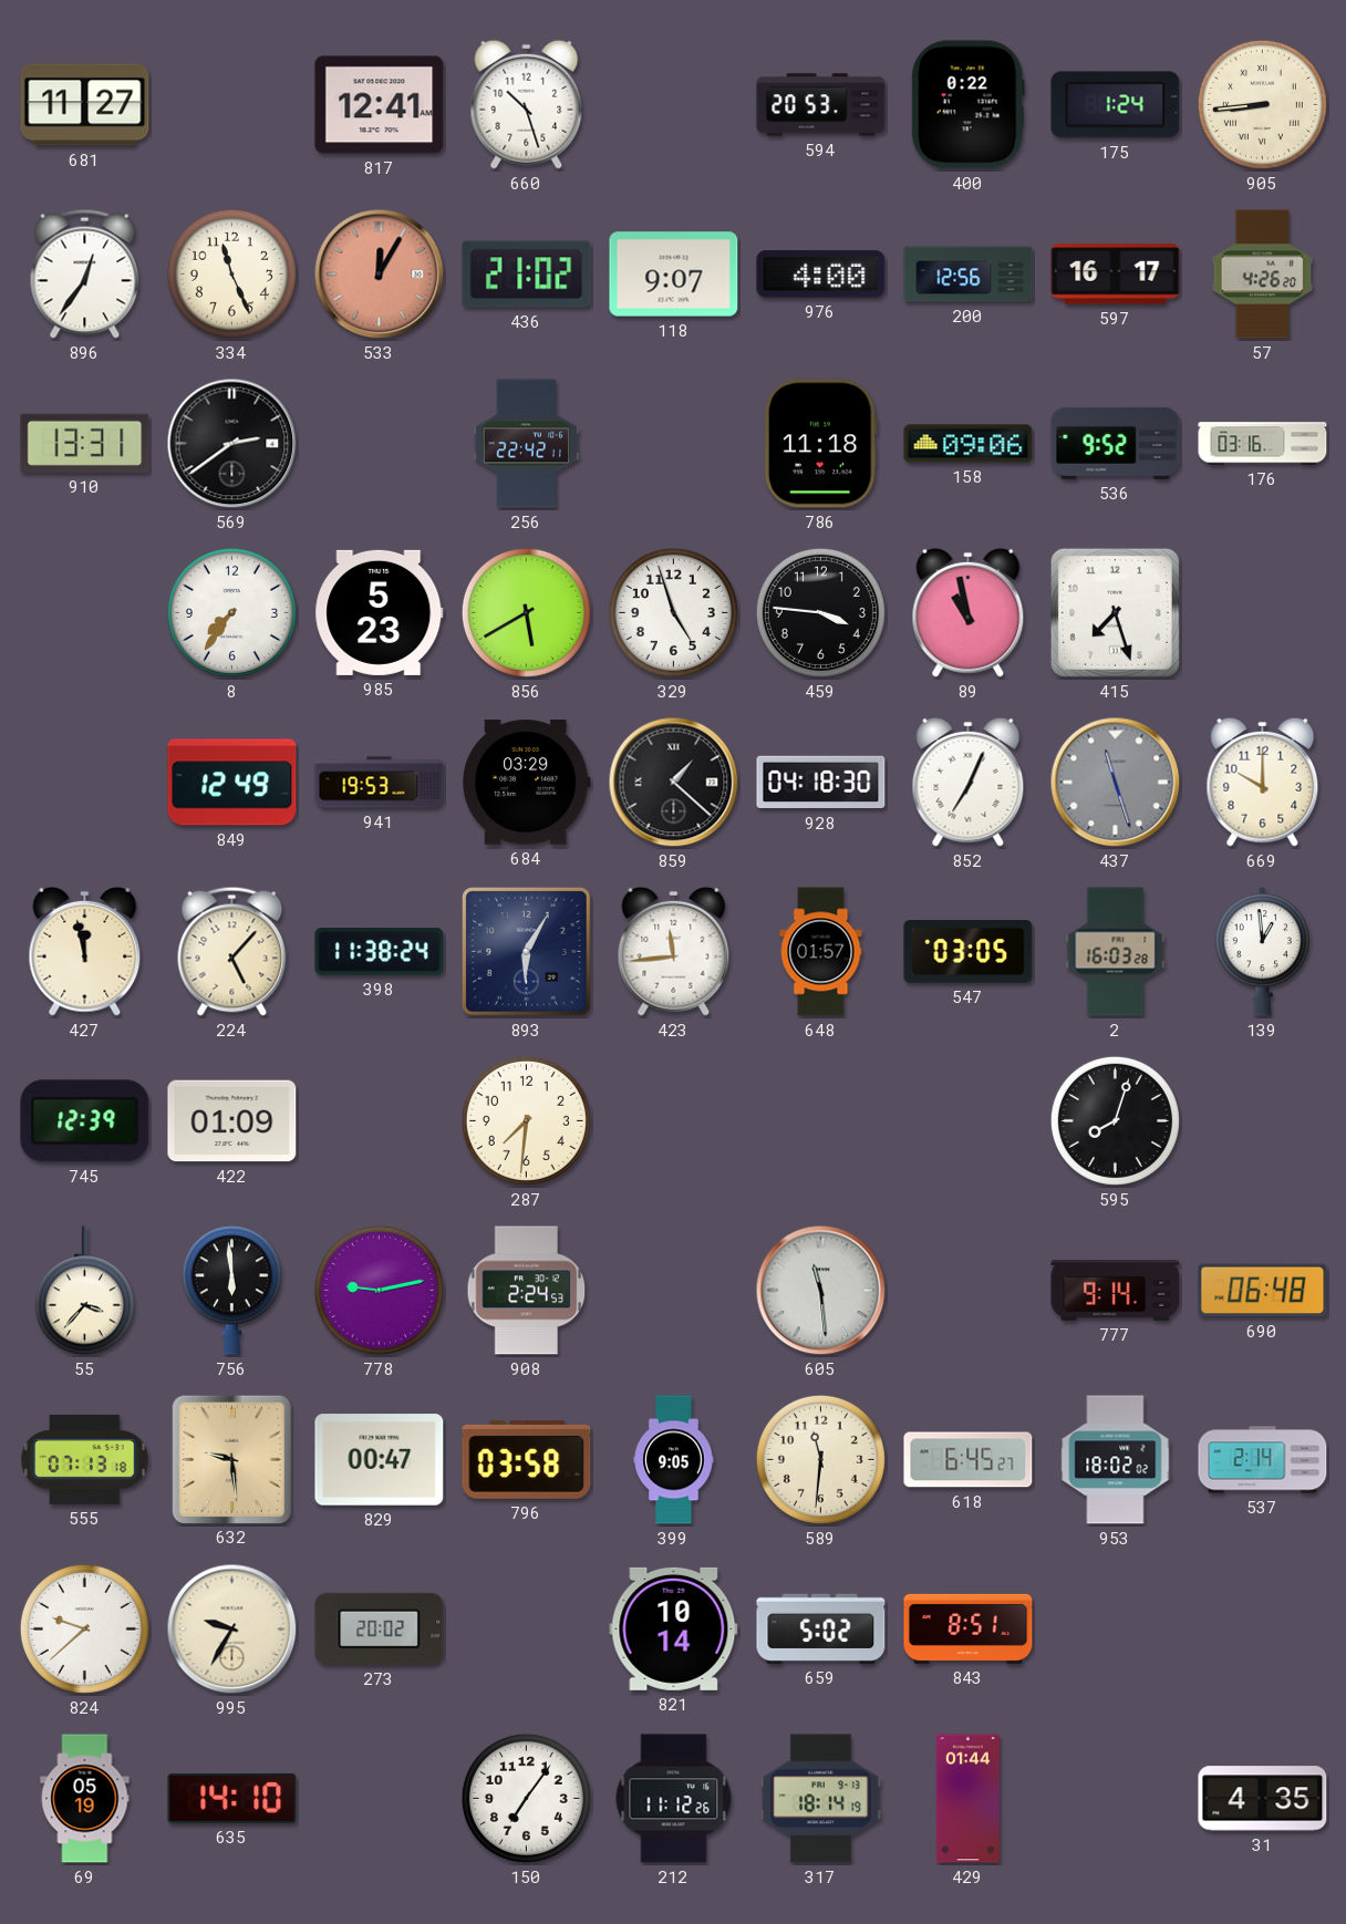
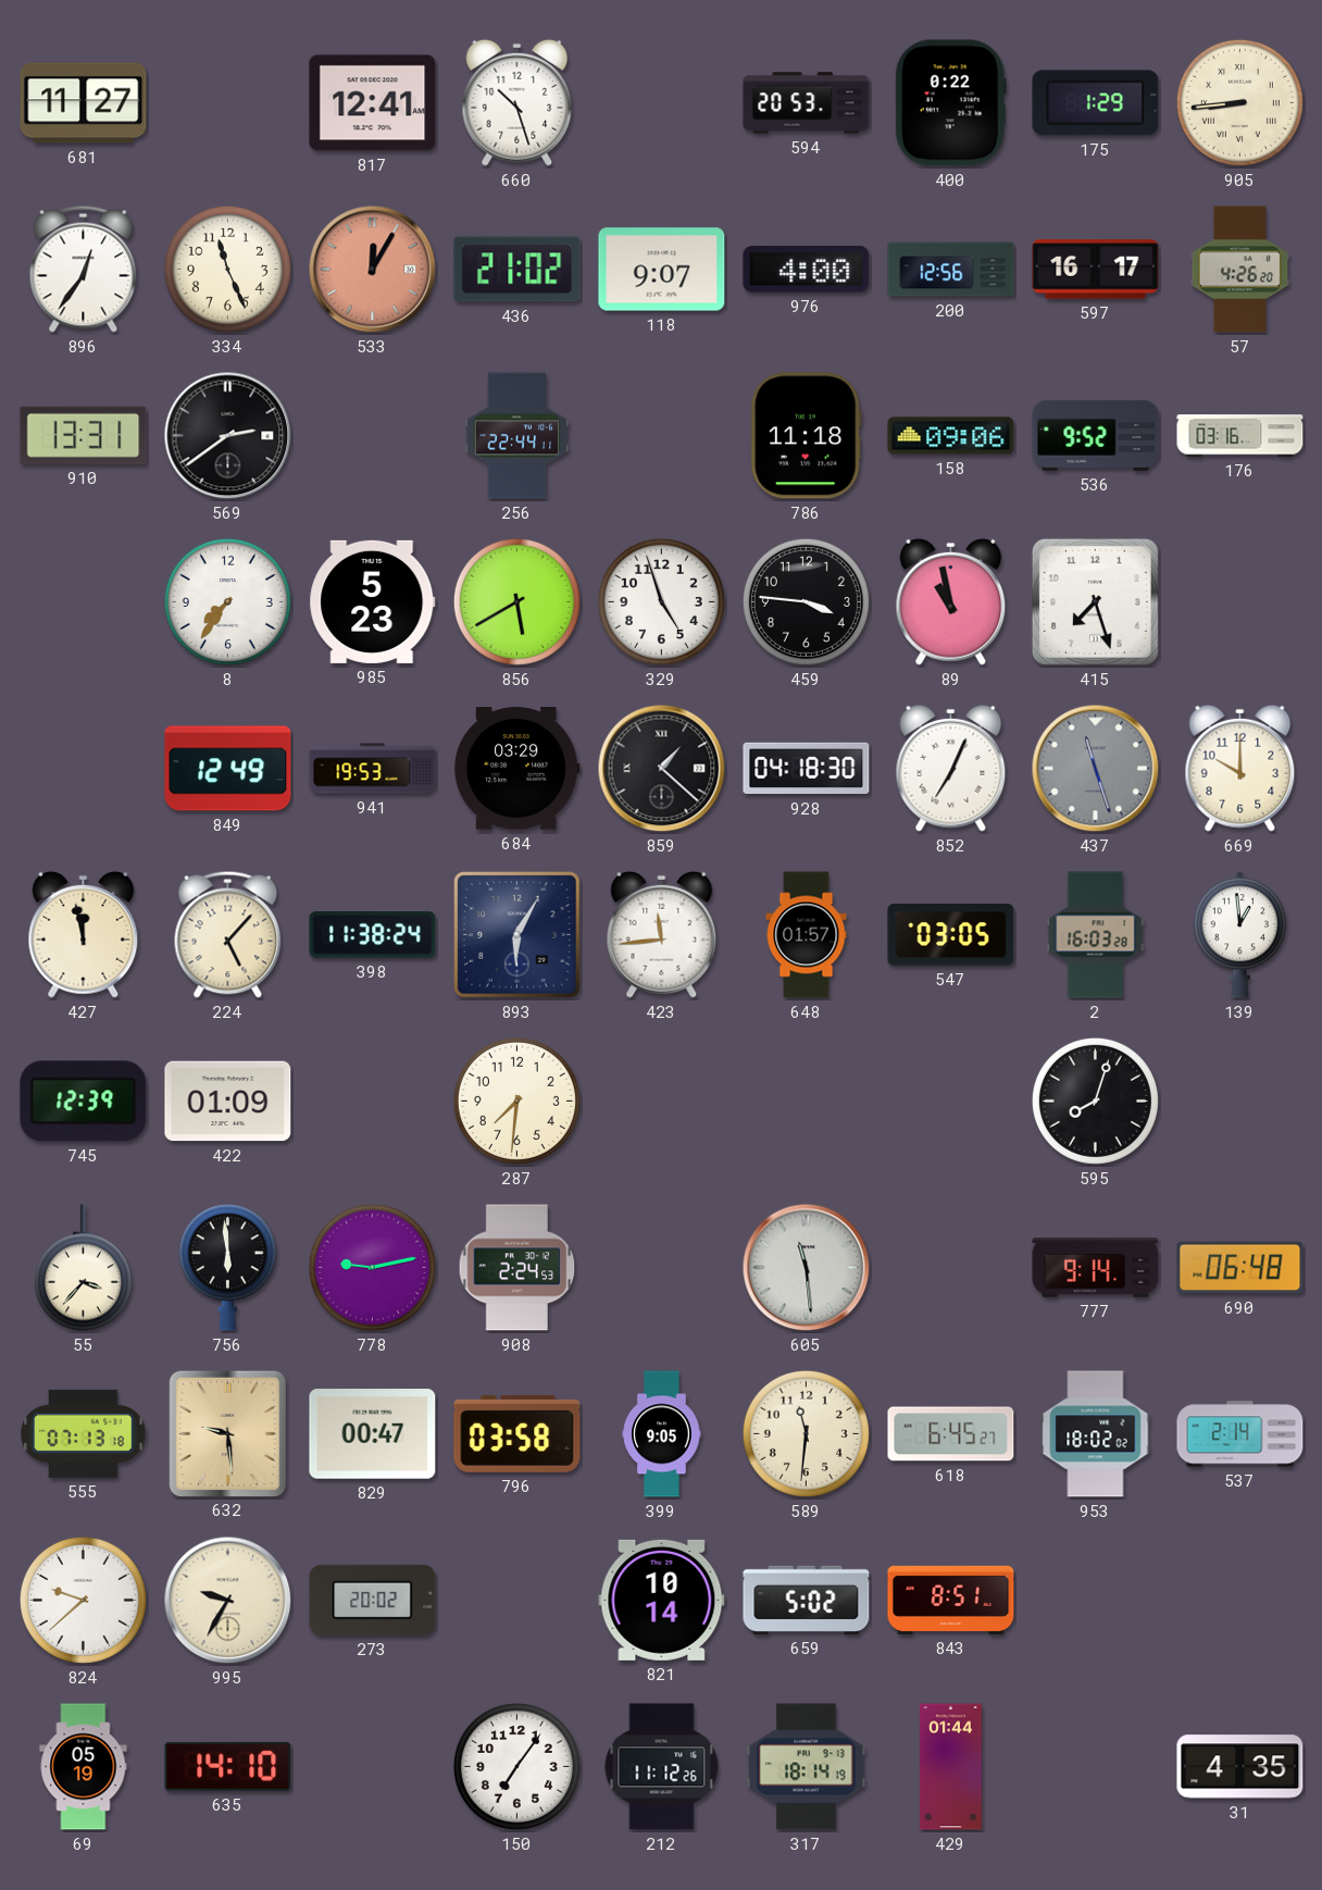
175: 1:24 -> 1:29
256: 22:42 -> 22:44
